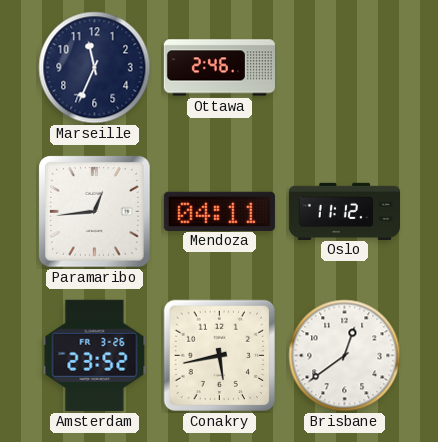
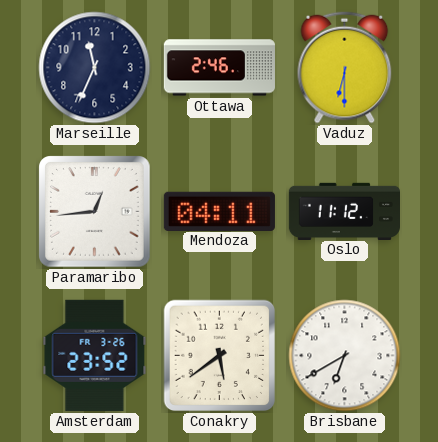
Vaduz: none -> 6:30
Conakry: 5:43 -> 5:39
Brisbane: 12:39 -> 6:40
